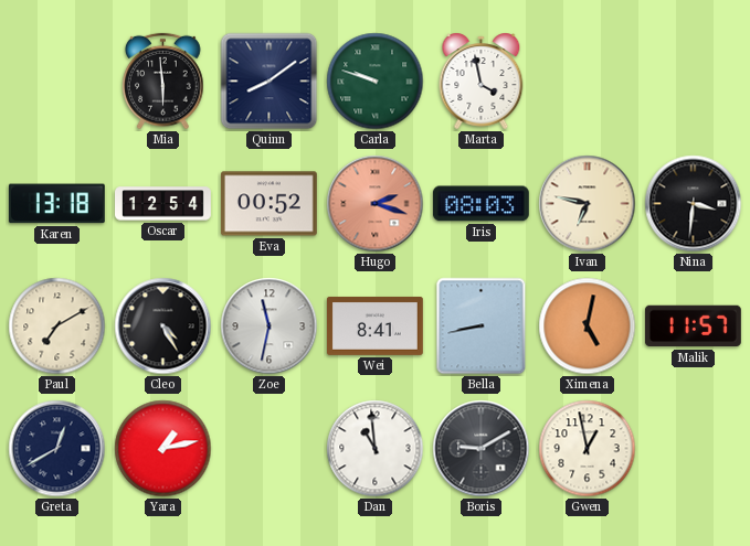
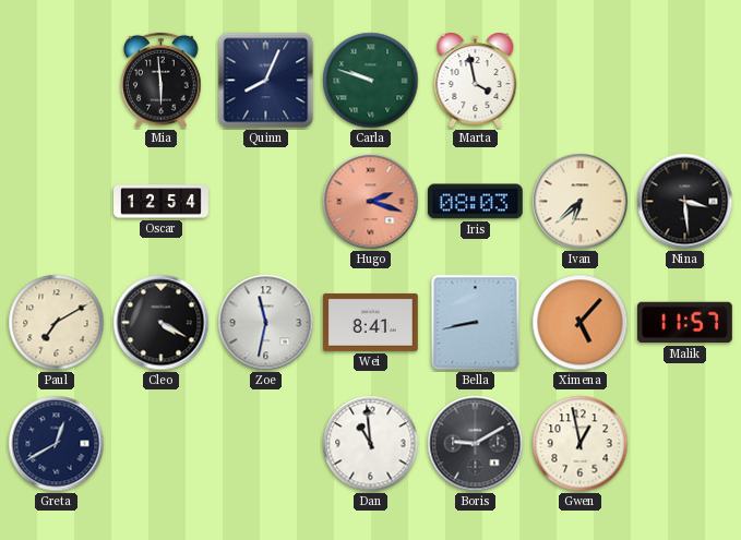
Quinn: 8:09 -> 8:04
Karen: 13:18 -> none
Eva: 00:52 -> none
Ivan: 6:47 -> 6:38
Nina: 3:31 -> 3:29
Cleo: 4:25 -> 4:20
Ximena: 5:02 -> 5:07
Yara: 1:13 -> none
